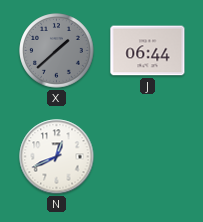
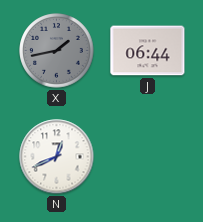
X: 1:38 -> 1:43
